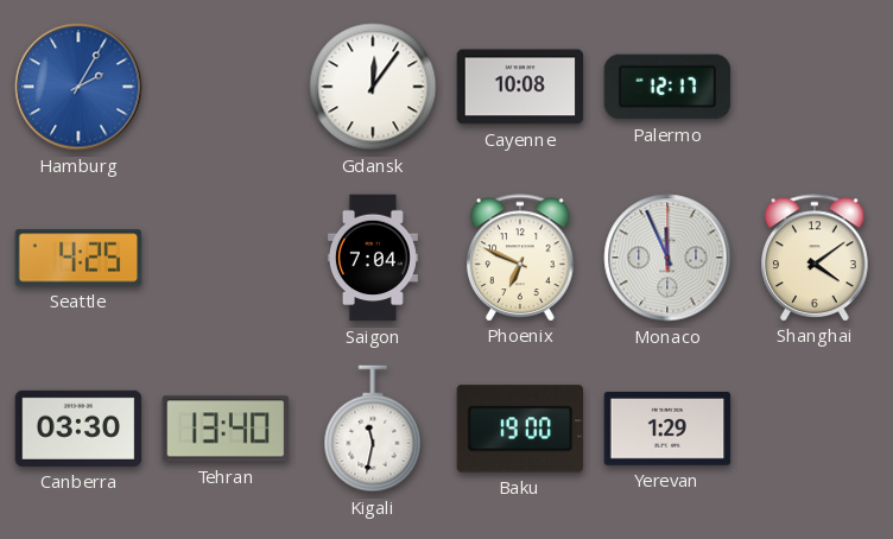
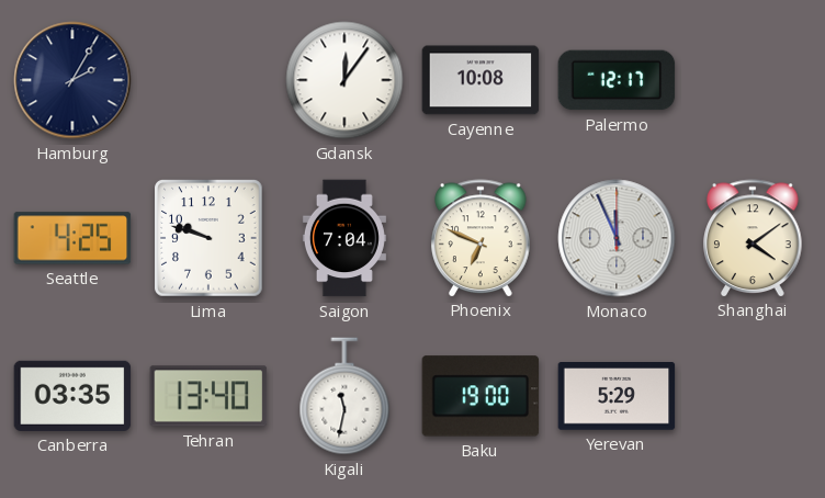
Hamburg dial: blue -> navy
Lima: none -> 9:48
Canberra: 03:30 -> 03:35
Yerevan: 1:29 -> 5:29
